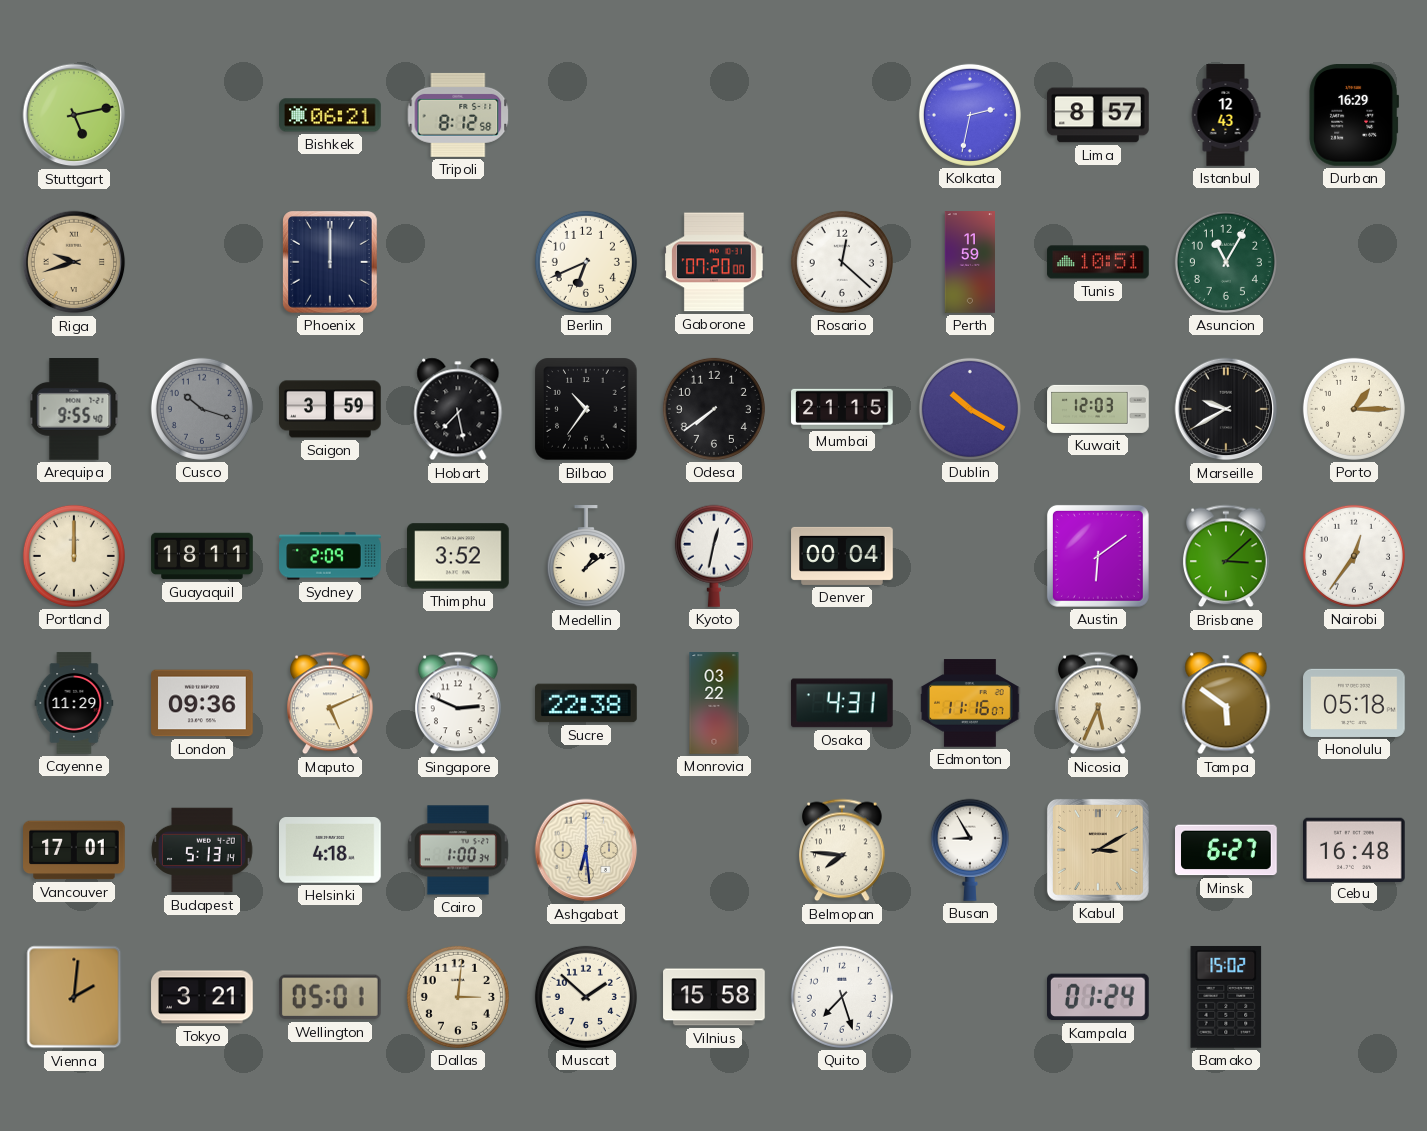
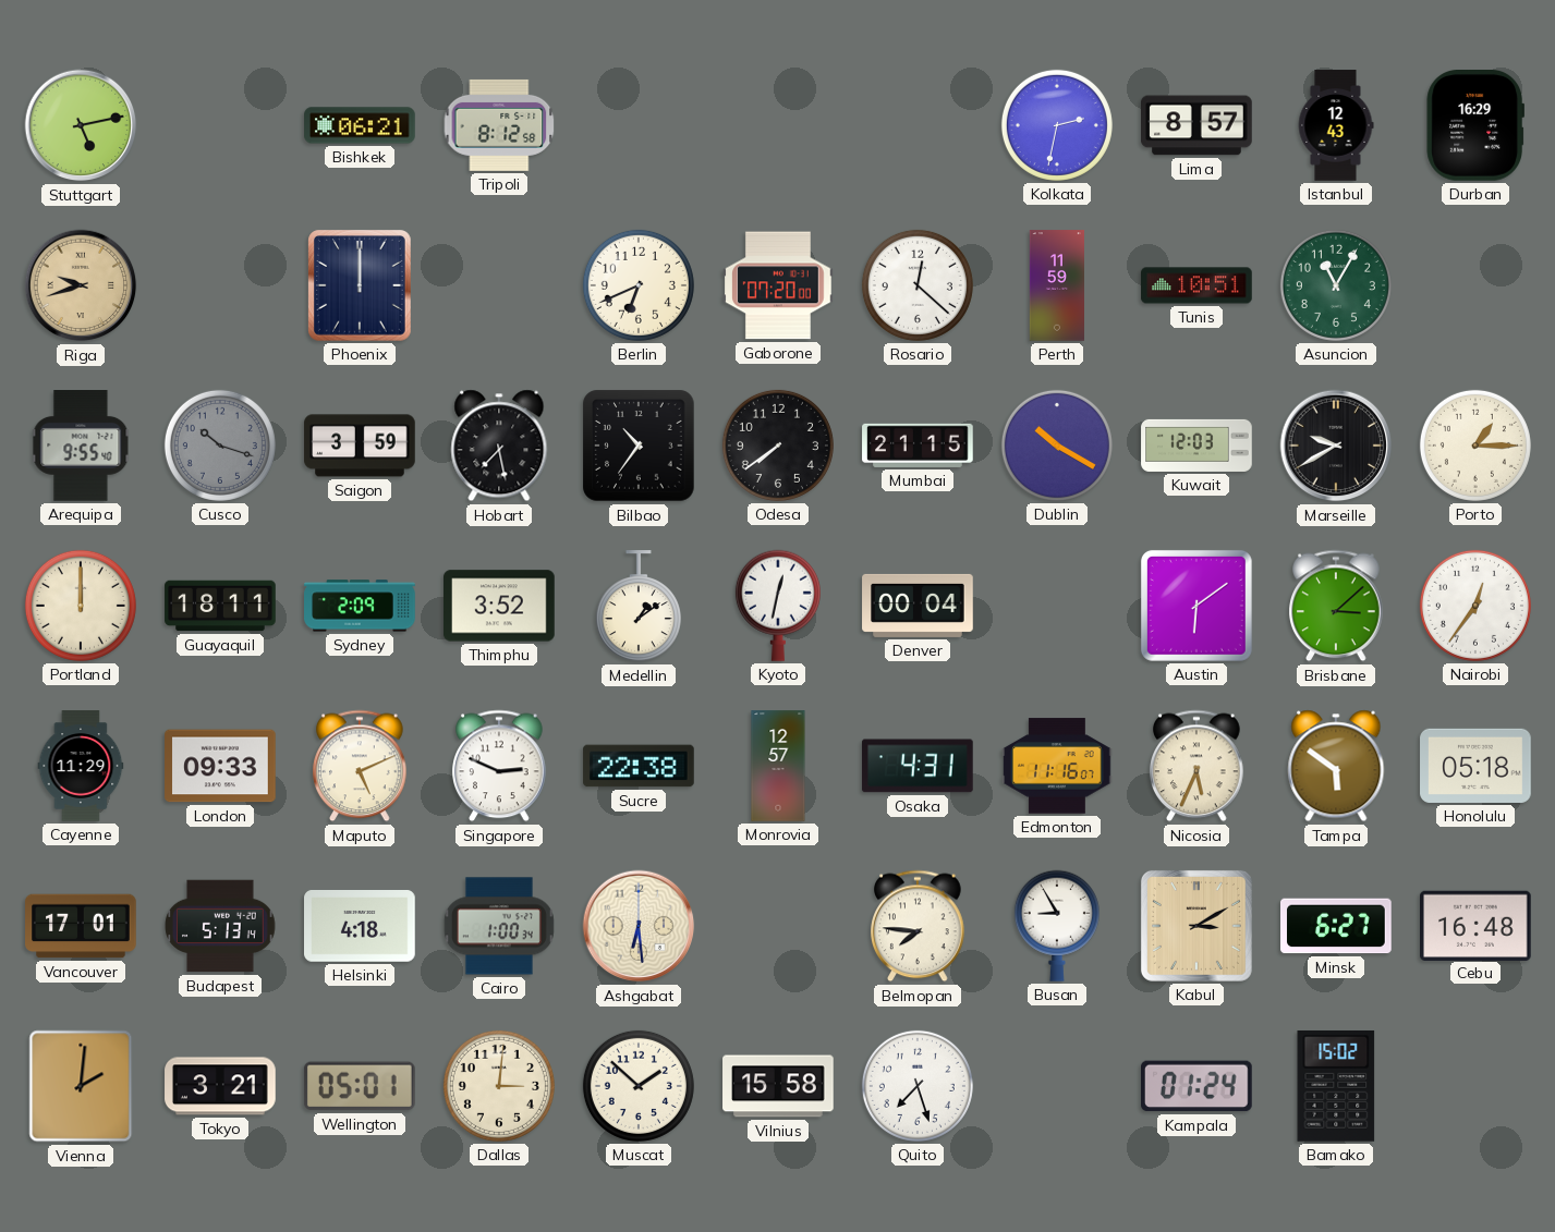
London: 09:36 -> 09:33
Monrovia: 03:22 -> 12:57
